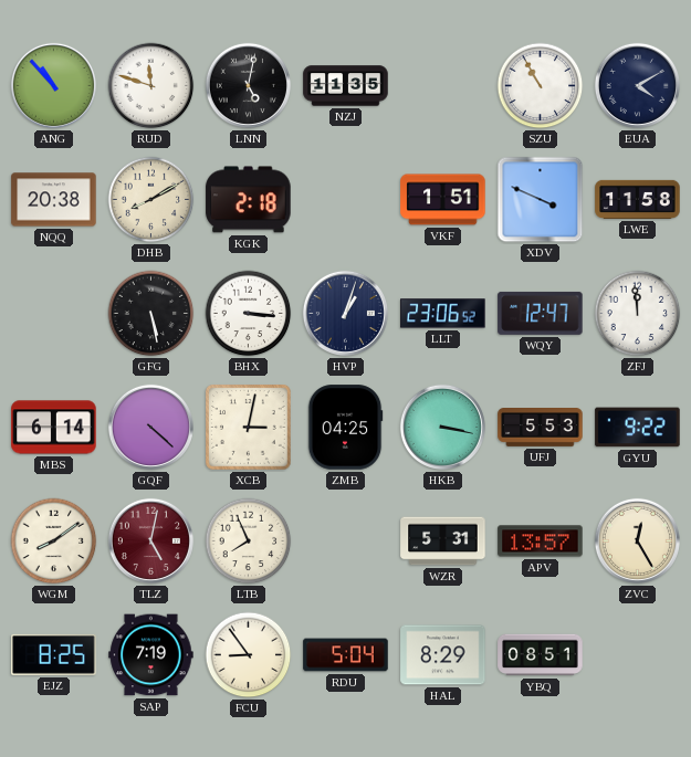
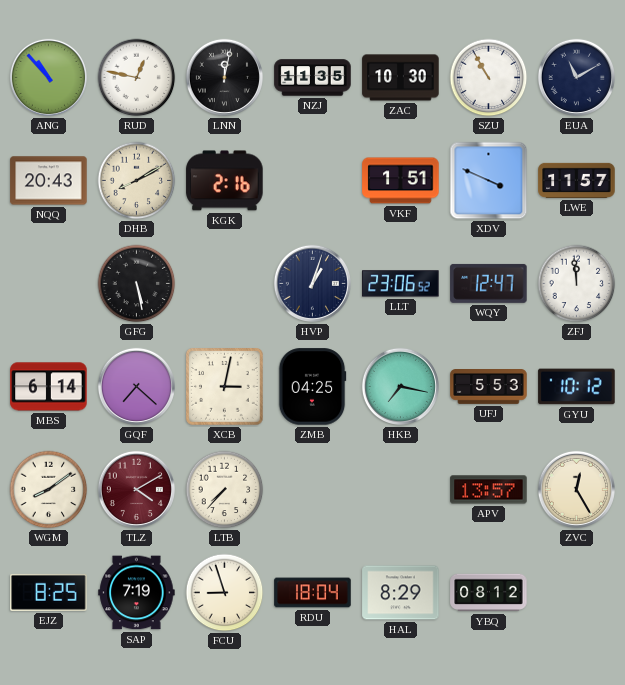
RUD: 11:48 -> 12:47
LNN: 5:02 -> 12:02
ZAC: none -> 10:30
EUA: 4:10 -> 11:10
NQQ: 20:38 -> 20:43
KGK: 2:18 -> 2:16
LWE: 11:58 -> 11:57
BHX: 3:16 -> none
GQF: 4:22 -> 7:22
HKB: 3:17 -> 7:17
GYU: 9:22 -> 10:12
TLZ: 5:02 -> 4:10
LTB: 7:56 -> 7:37
WZR: 5:31 -> none
FCU: 8:54 -> 8:57
RDU: 5:04 -> 18:04
YBQ: 08:51 -> 08:12
